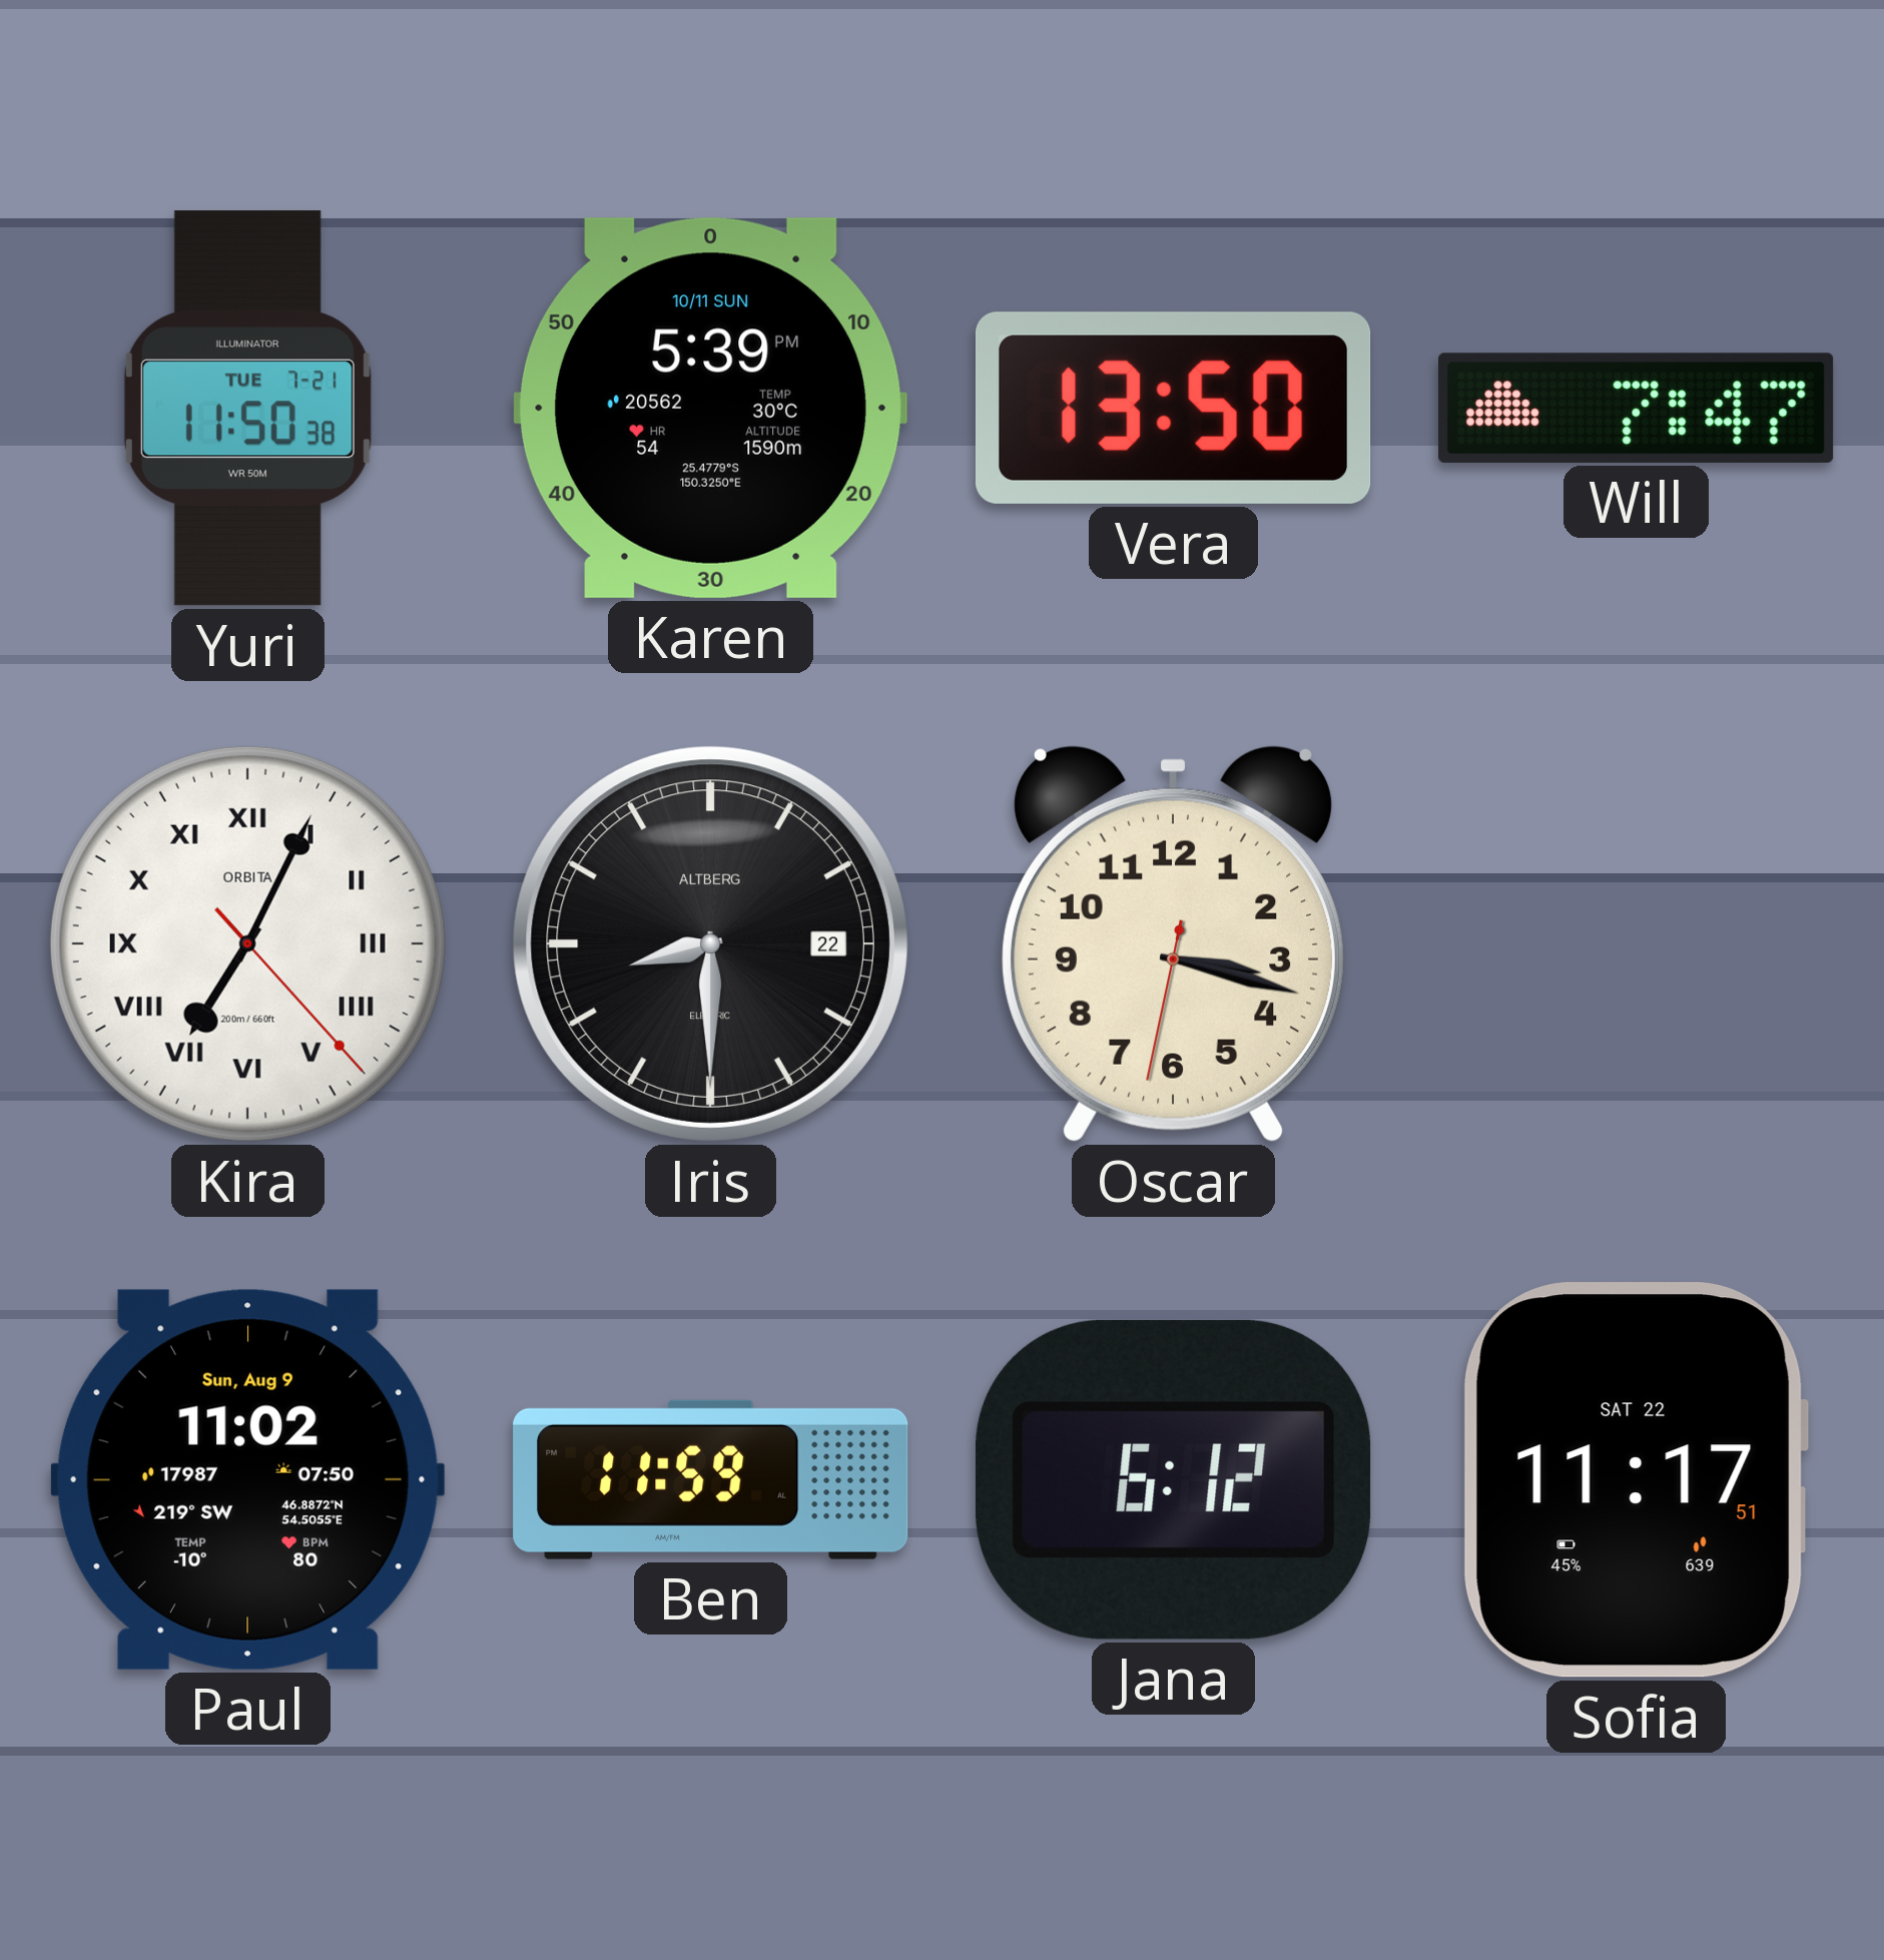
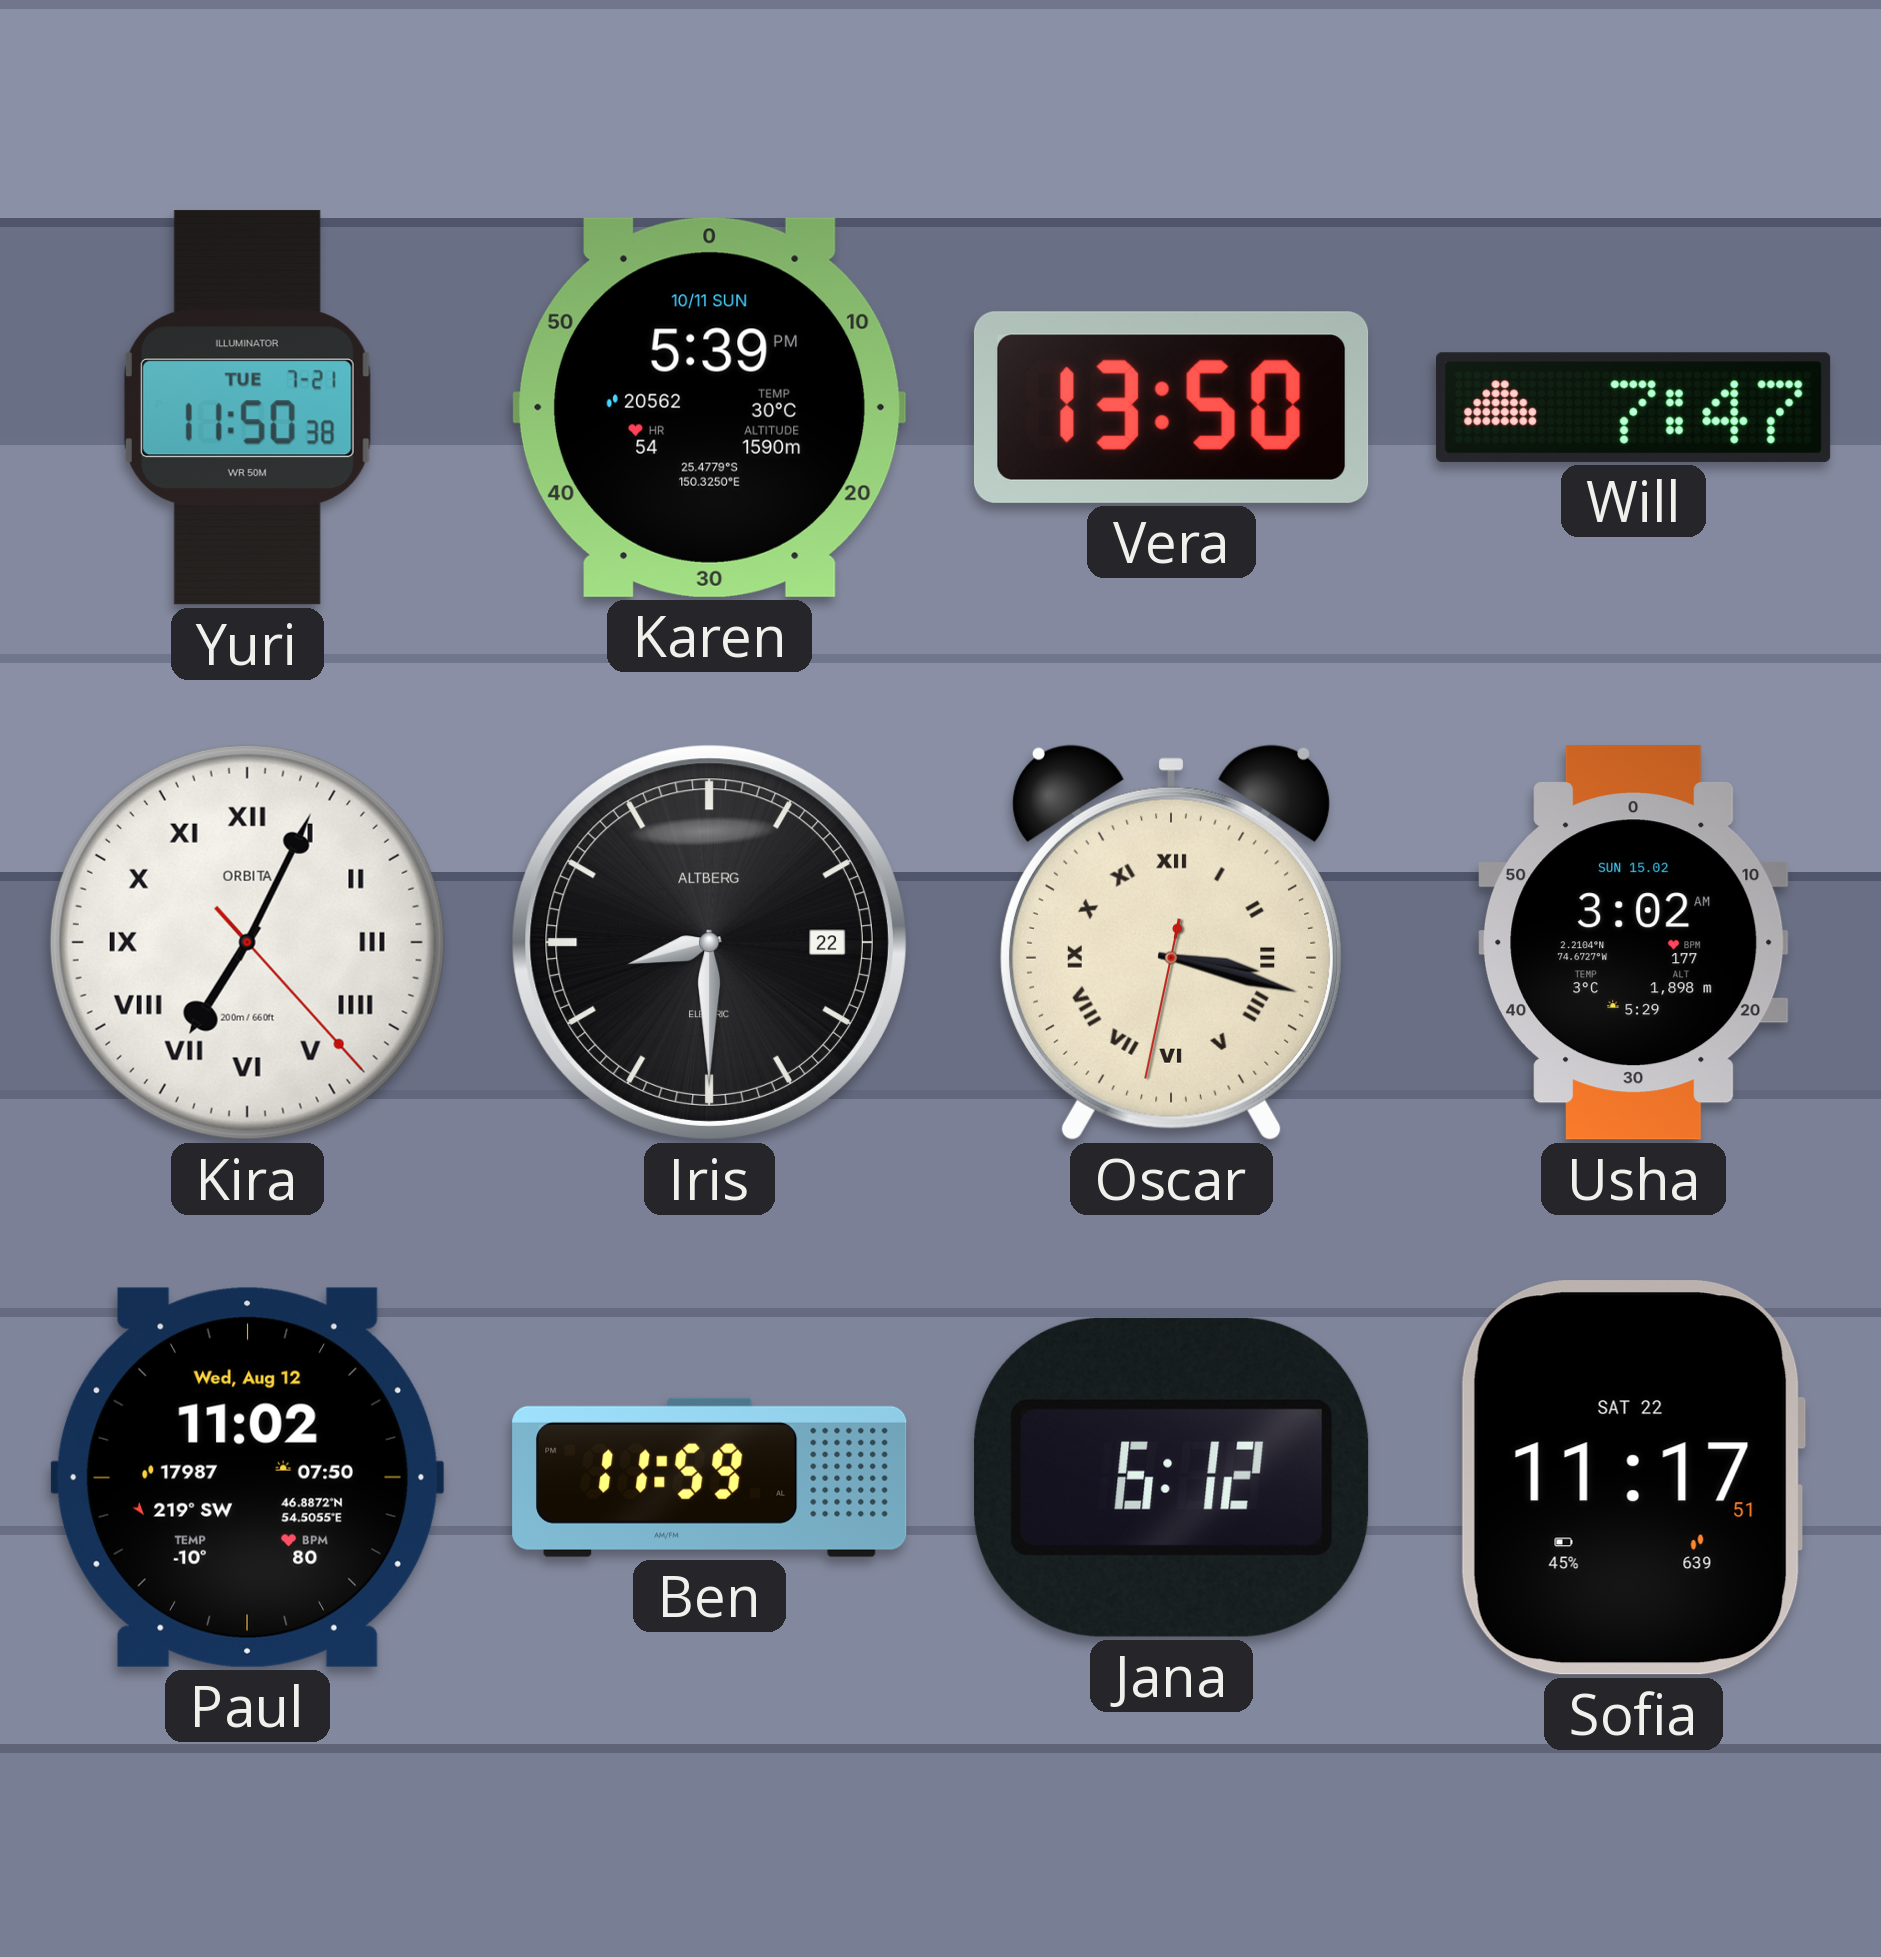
Oscar numerals: Arabic -> Roman
Usha: none -> 3:02
Paul date: Sun, Aug 9 -> Wed, Aug 12
